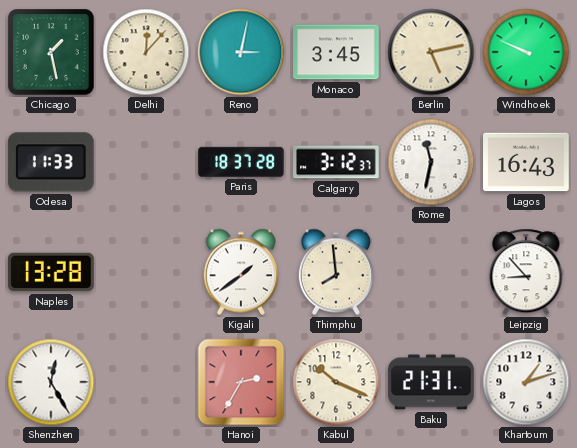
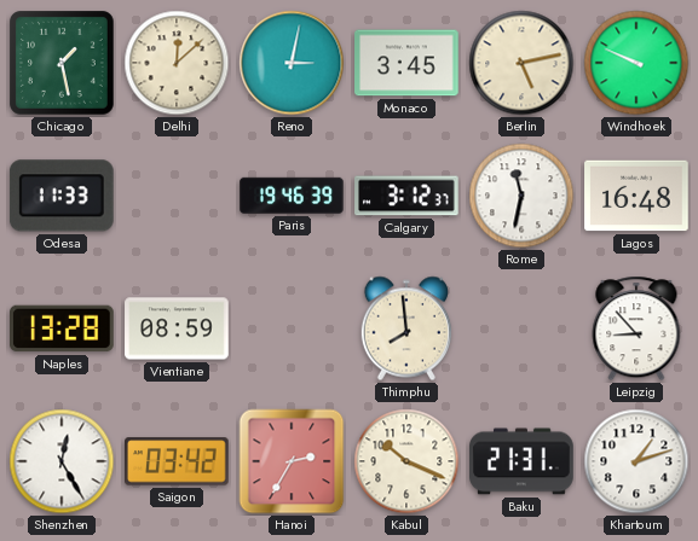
Delhi: 12:07 -> 12:08
Paris: 18:37 -> 19:46
Lagos: 16:43 -> 16:48
Vientiane: none -> 08:59
Kigali: 1:39 -> none
Saigon: none -> 03:42
